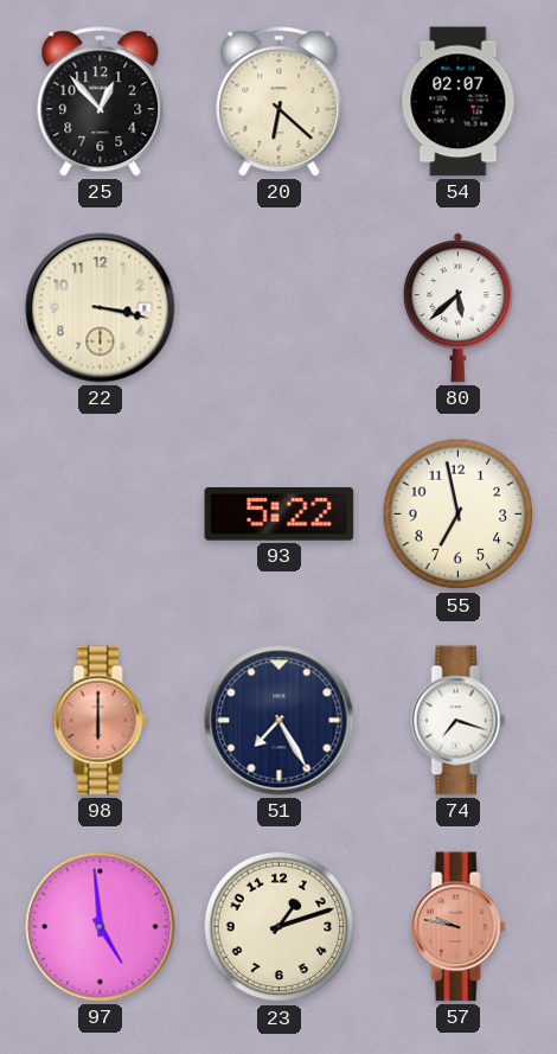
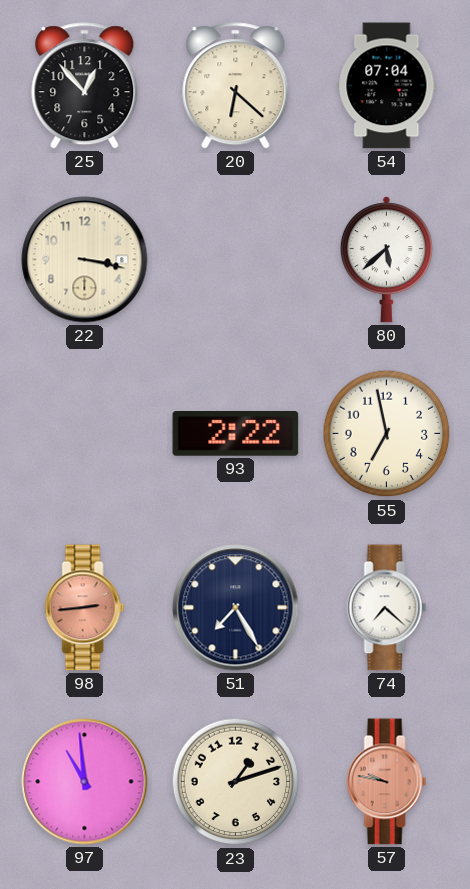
54: 02:07 -> 07:04
93: 5:22 -> 2:22
98: 6:00 -> 2:44
74: 7:18 -> 7:22
97: 4:59 -> 10:59
